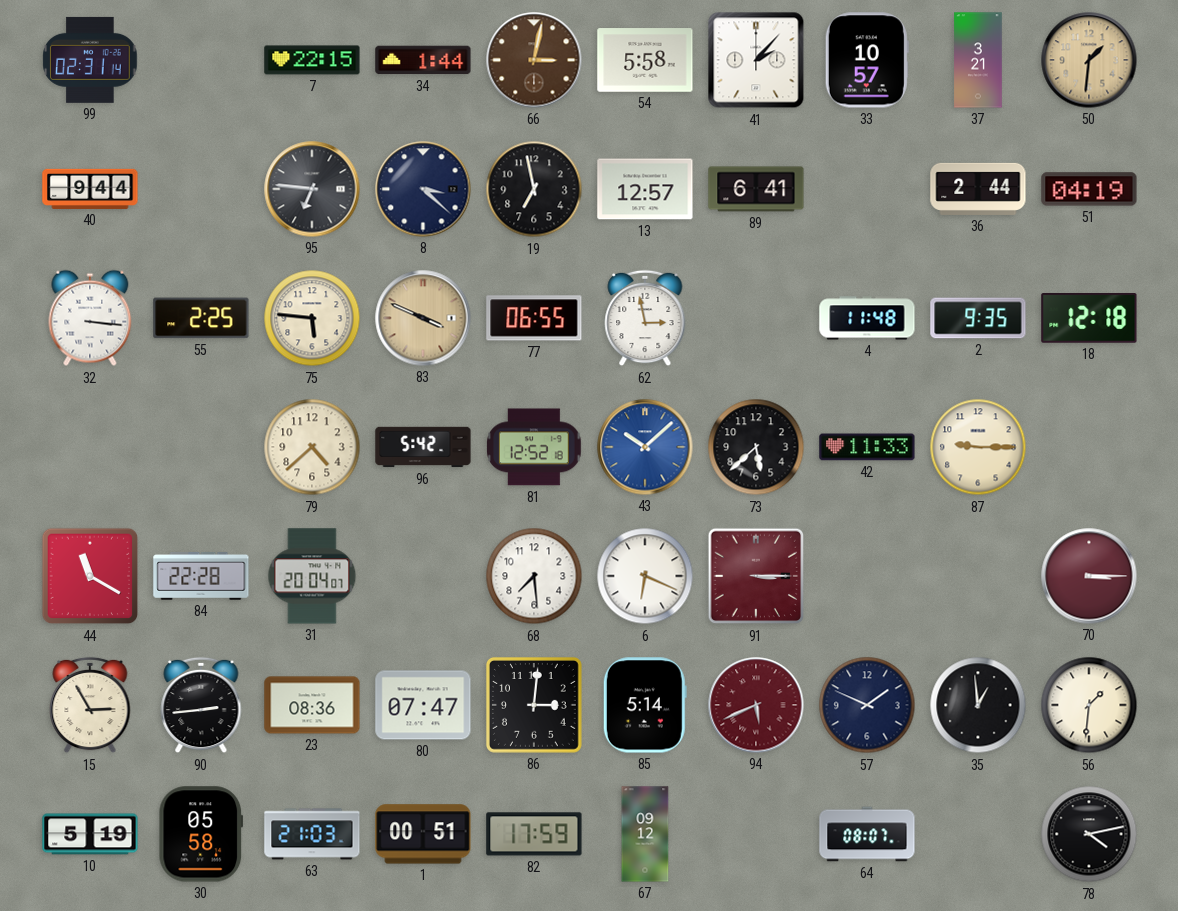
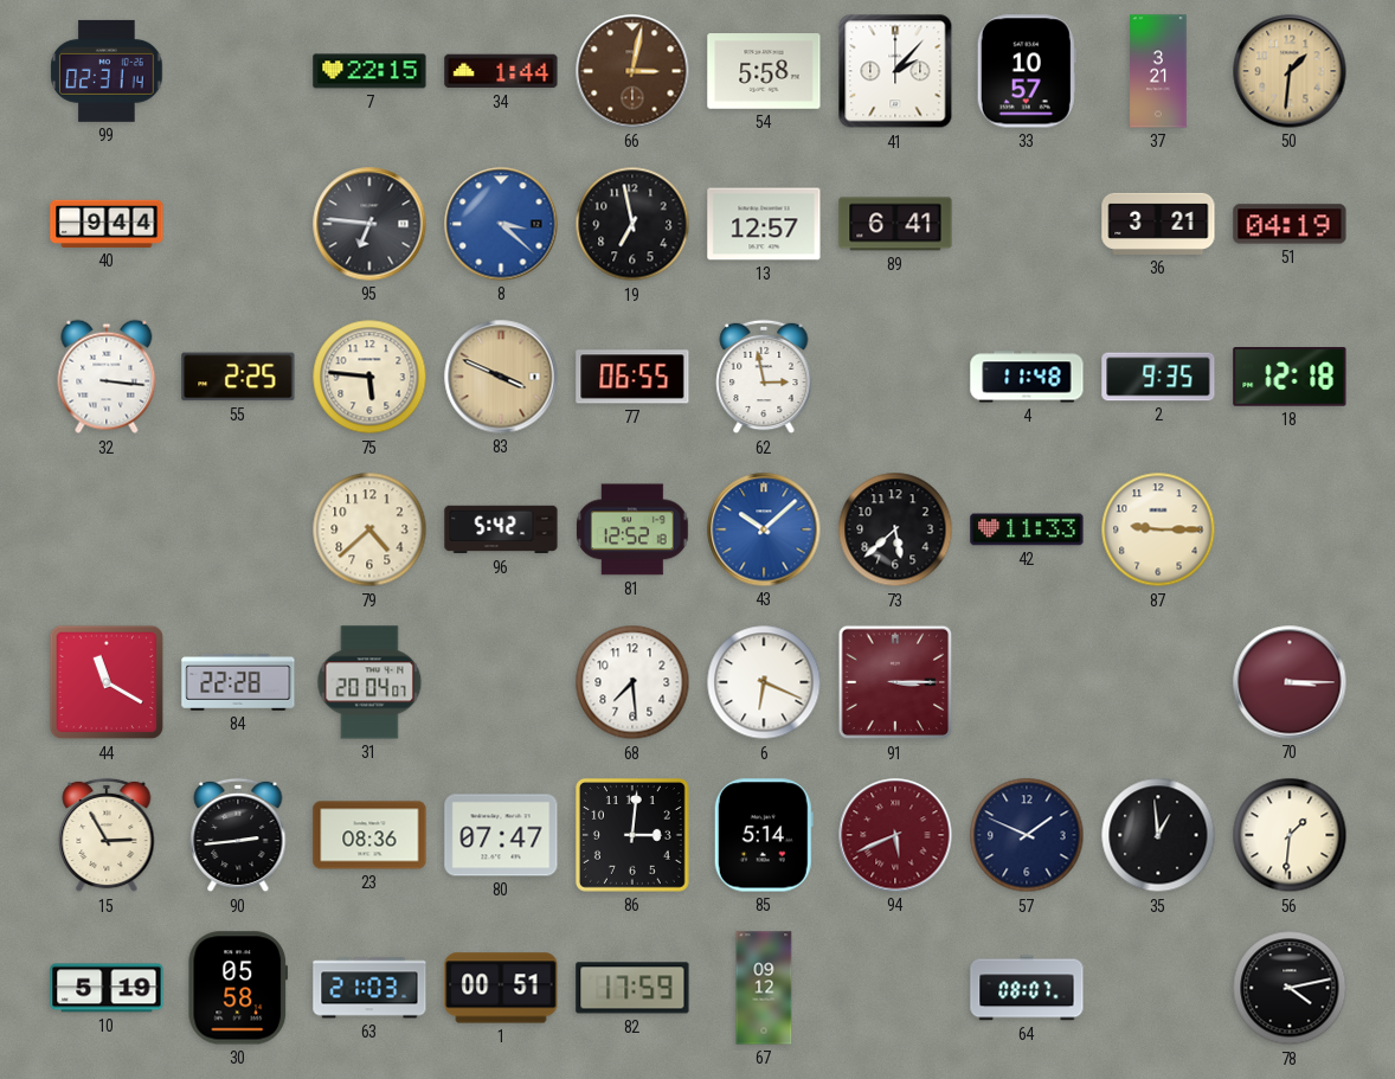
8 dial: navy -> blue
36: 2:44 -> 3:21
